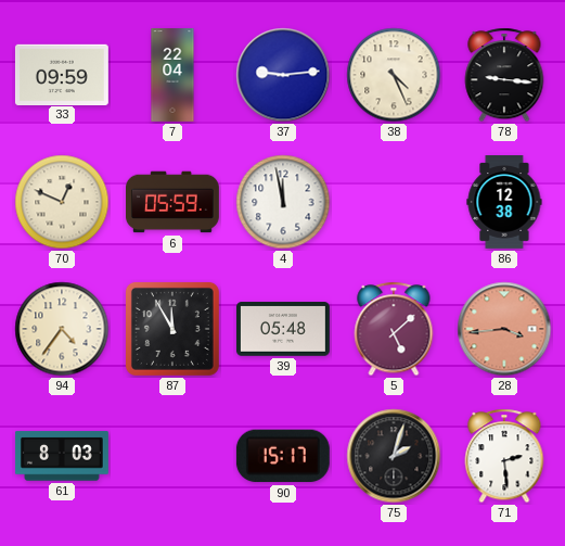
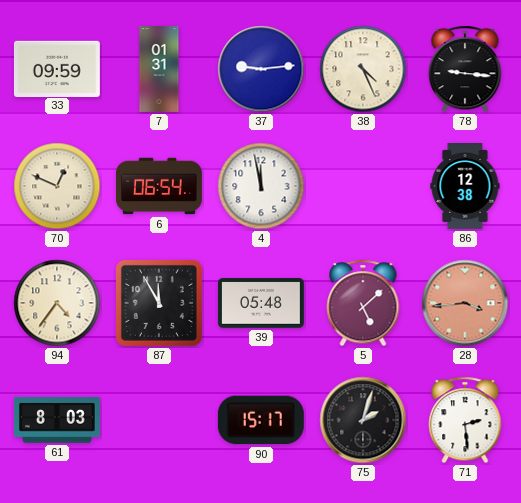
7: 22:04 -> 01:31
6: 05:59 -> 06:54
